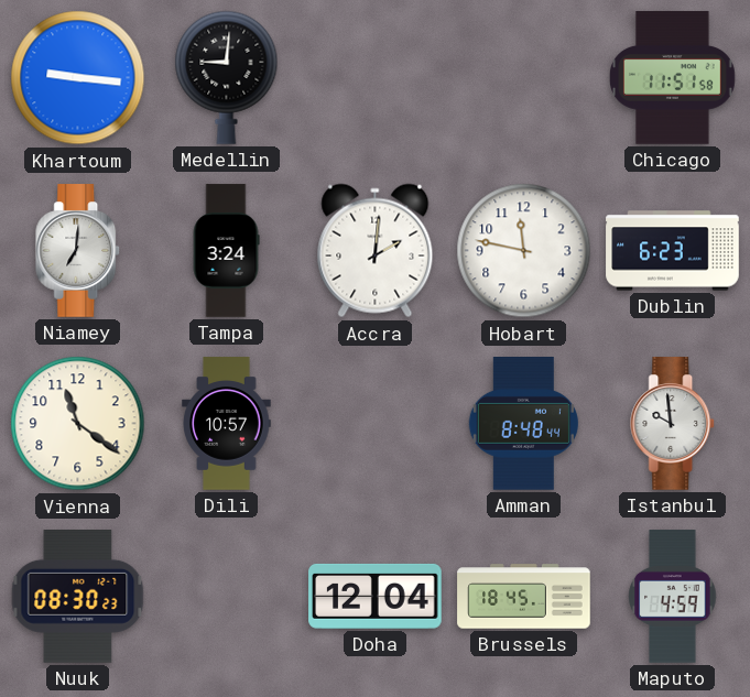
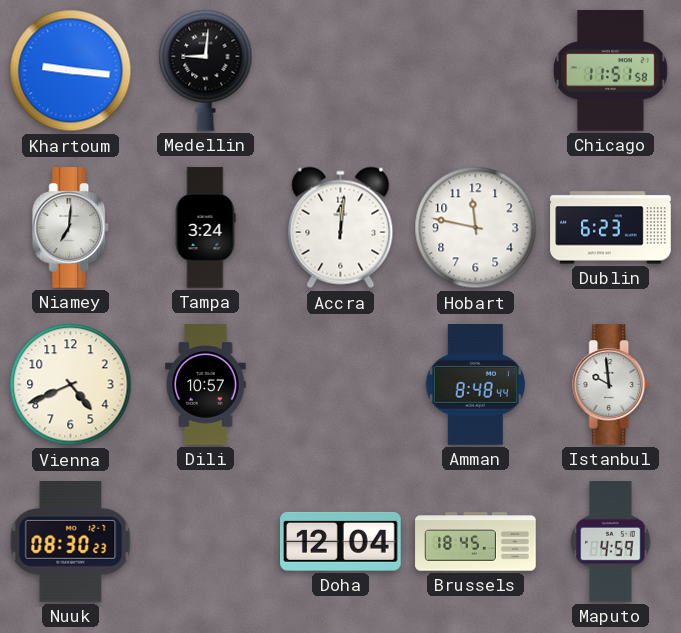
Accra: 2:01 -> 12:01
Vienna: 11:21 -> 4:41
